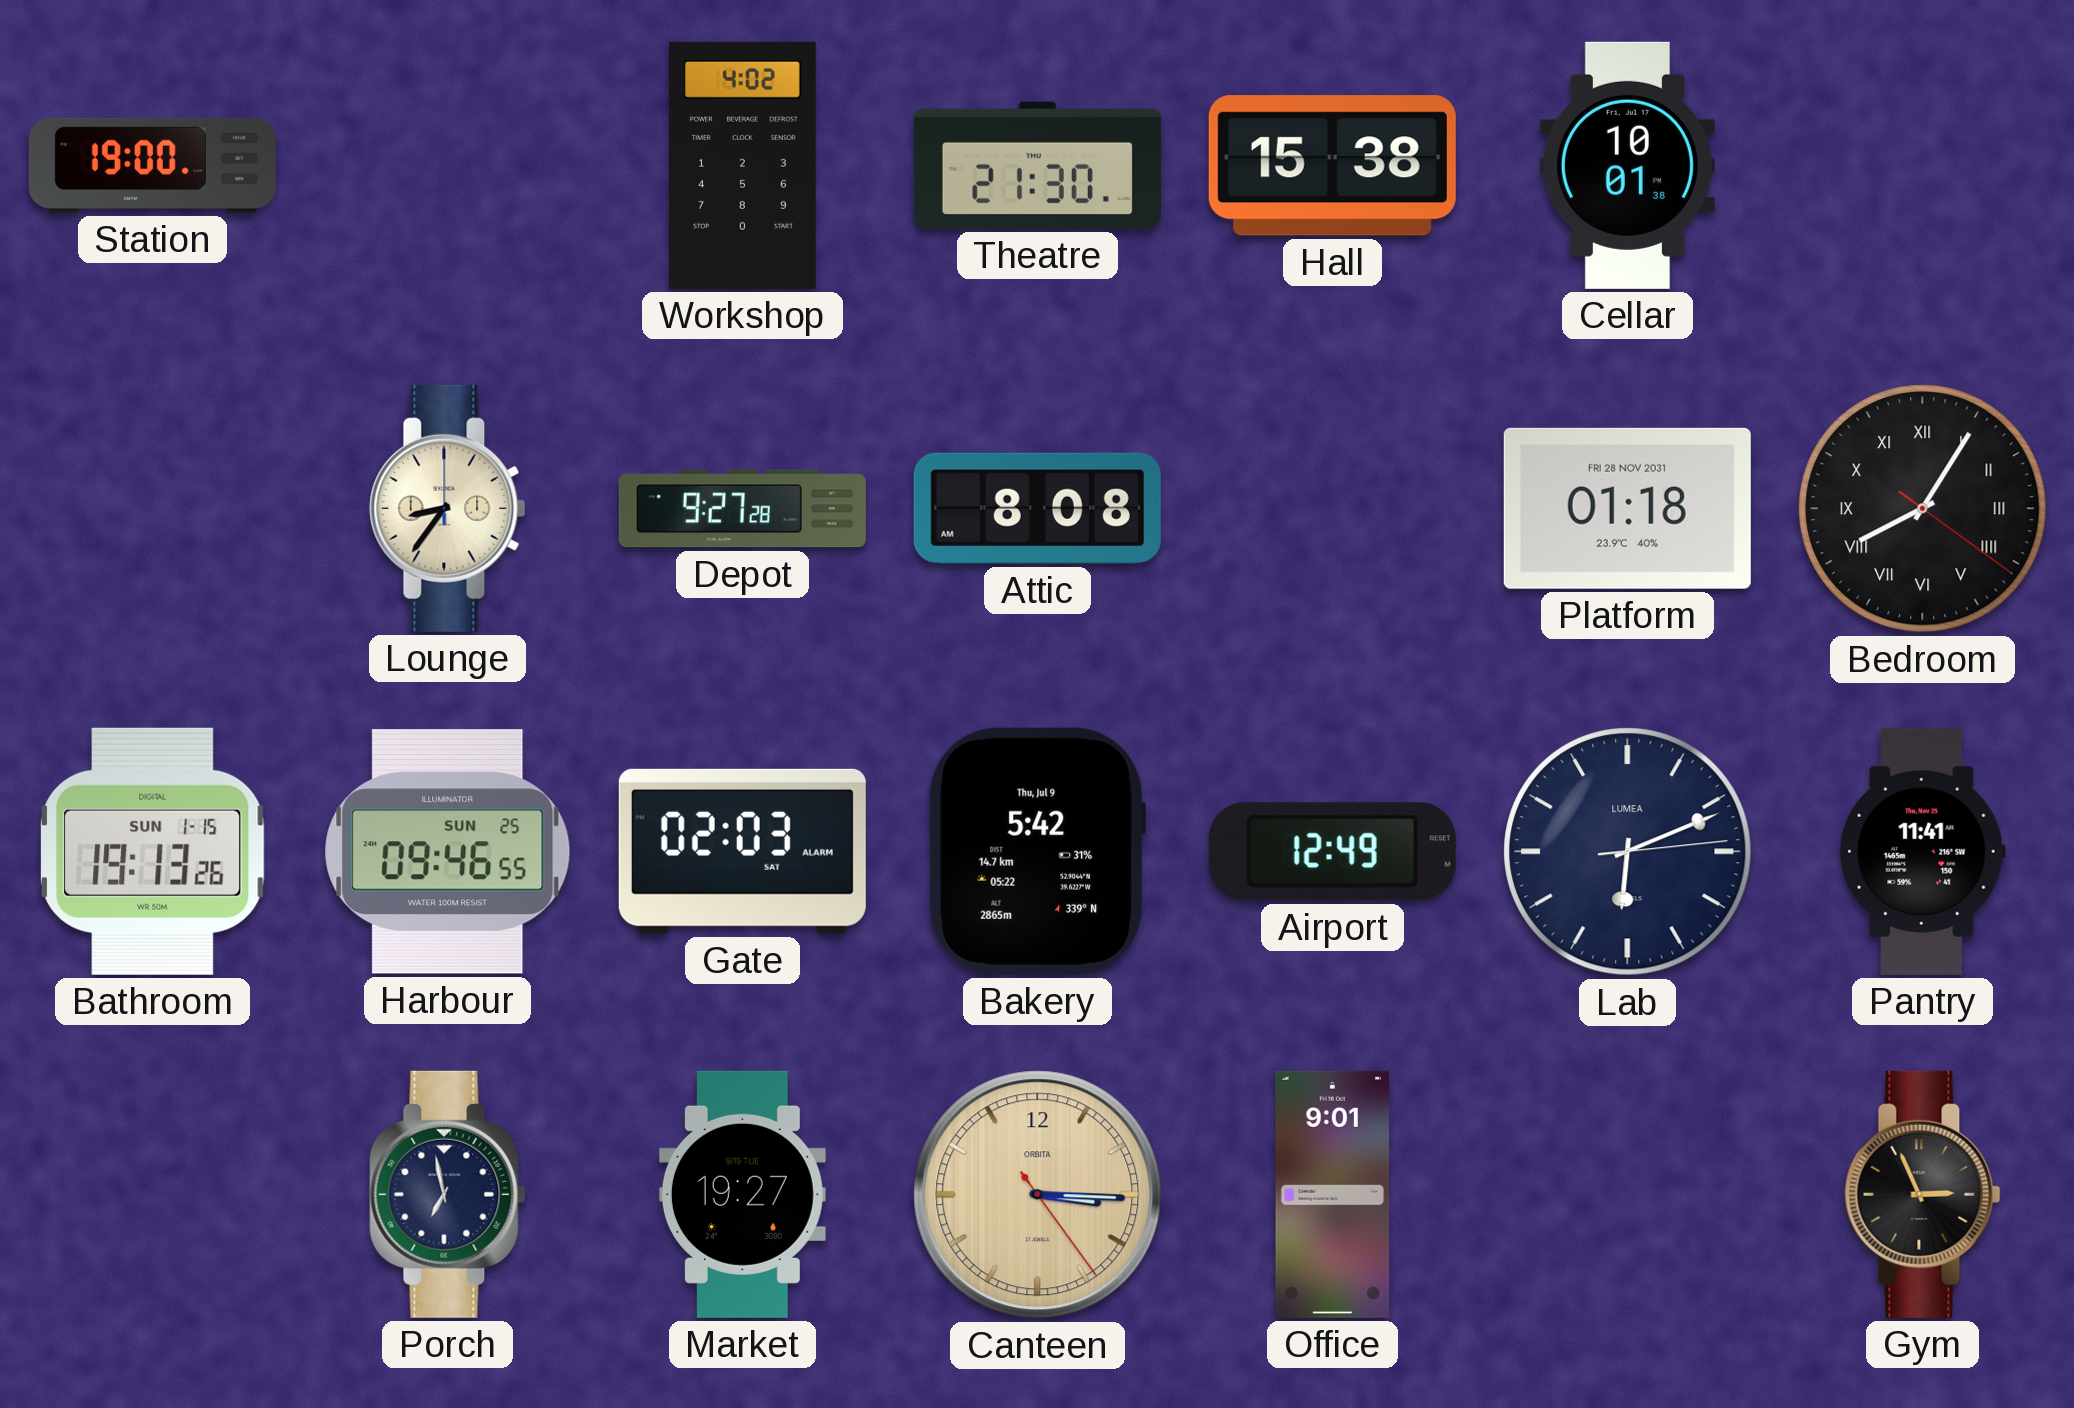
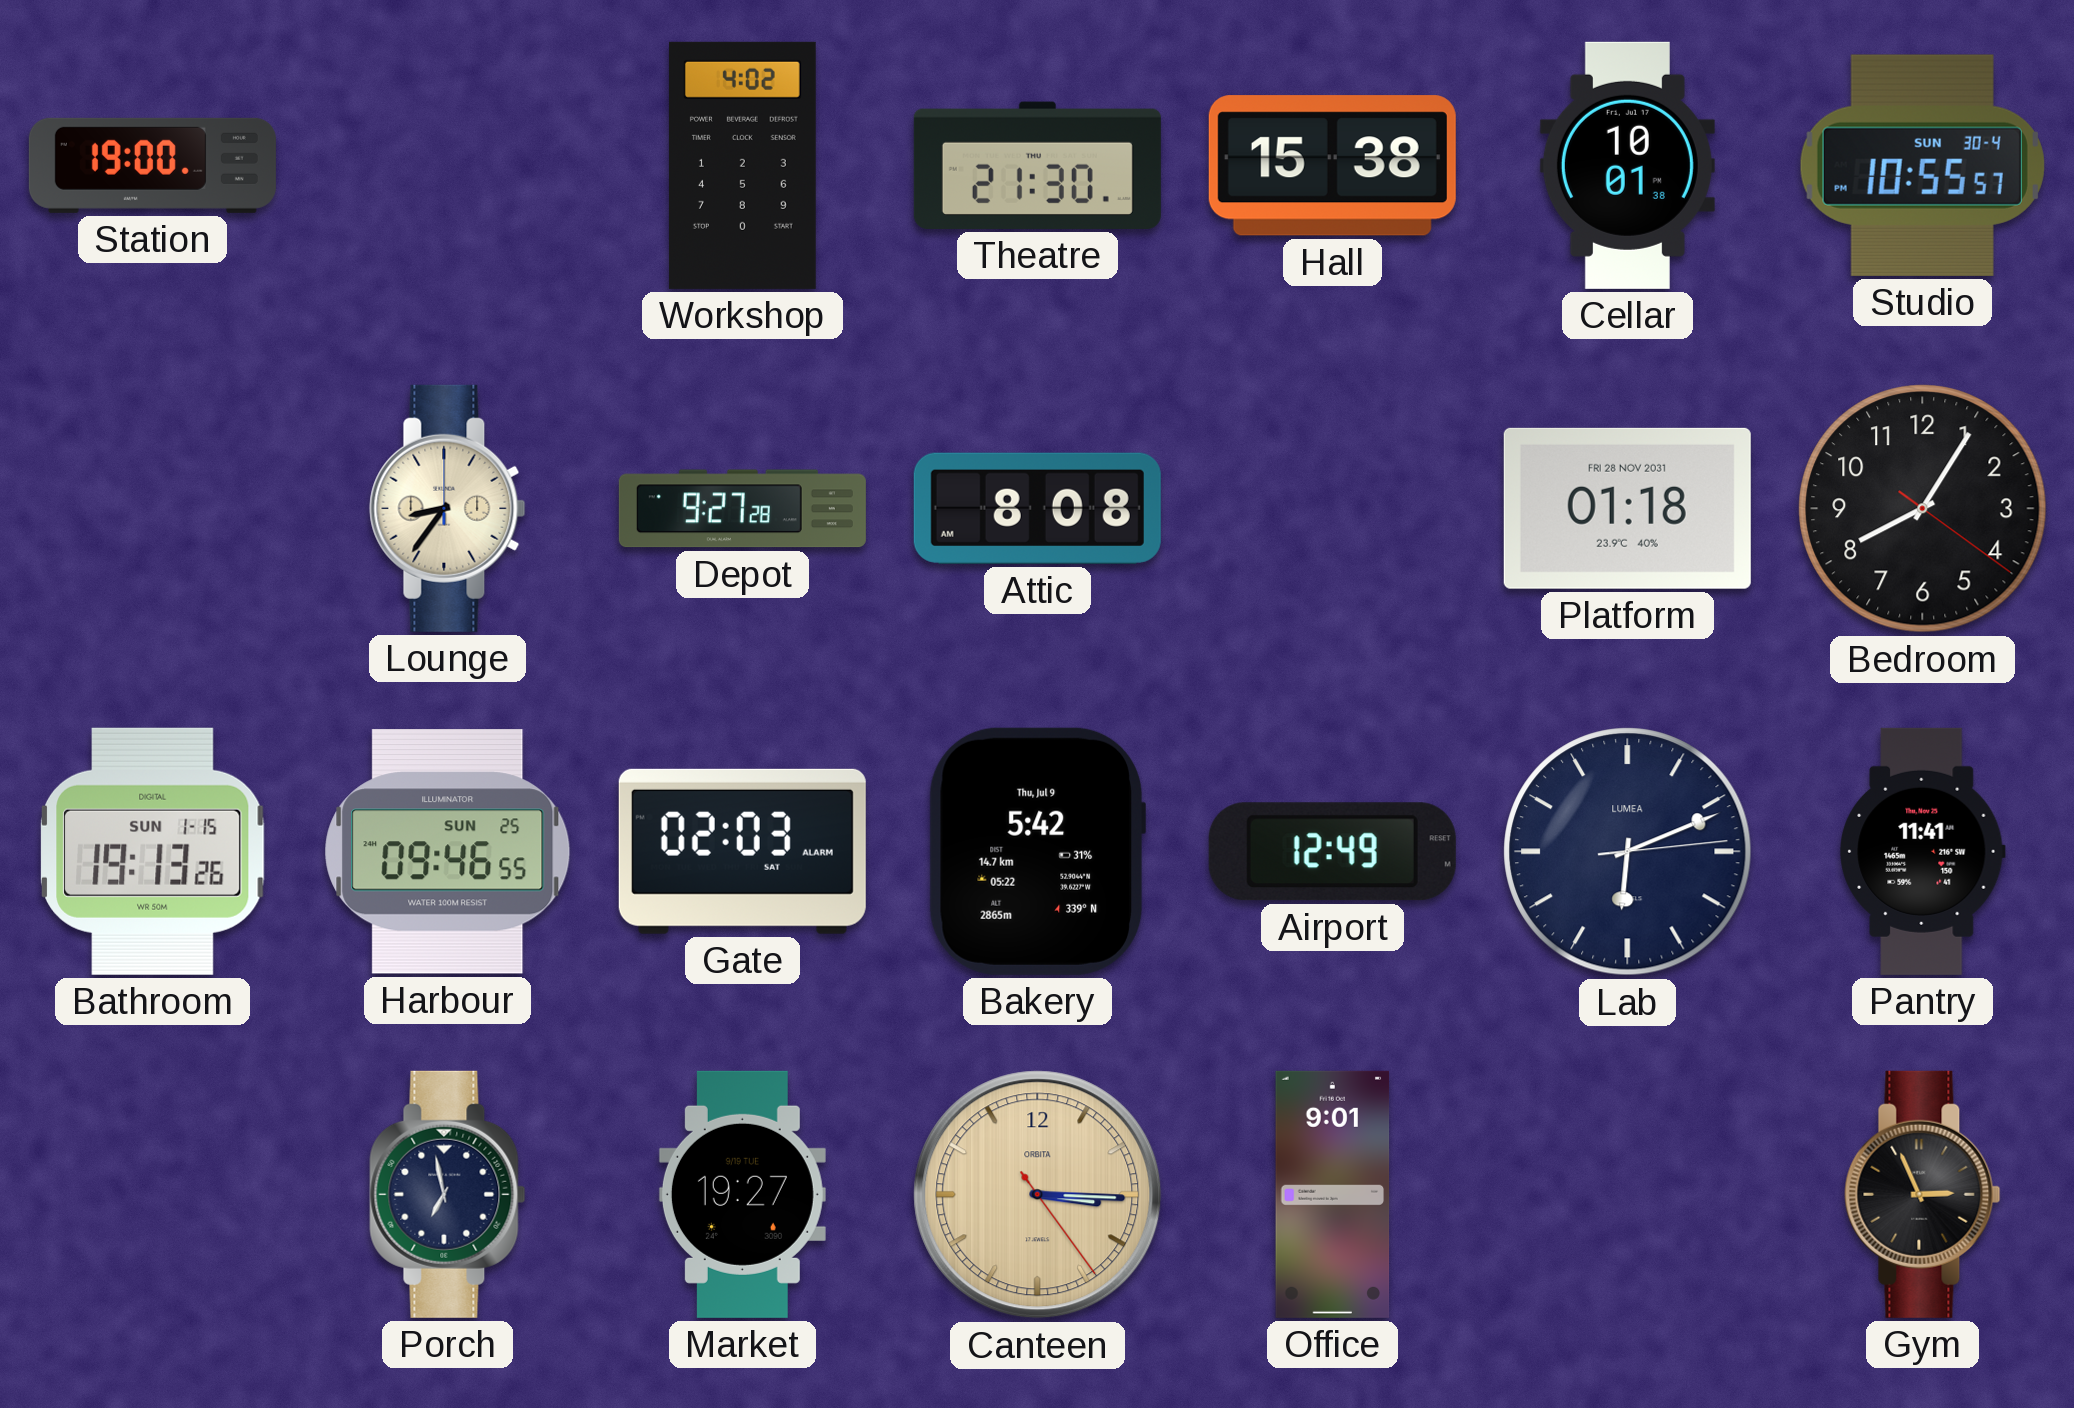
Studio: none -> 10:55
Bedroom numerals: Roman -> Arabic
